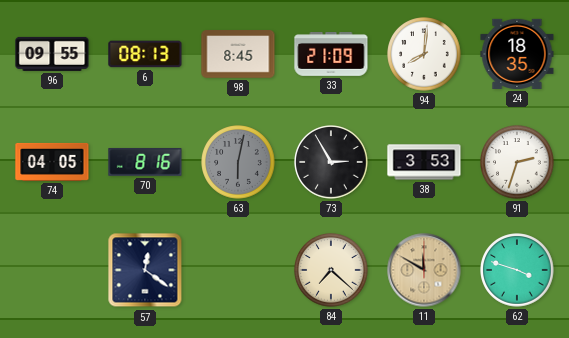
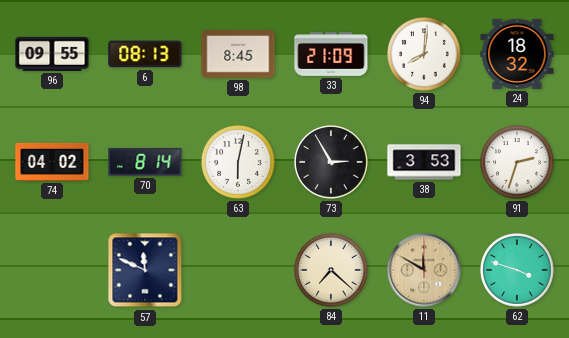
24: 18:35 -> 18:32
74: 04:05 -> 04:02
70: 8:16 -> 8:14
63 dial: grey -> white
57: 12:21 -> 11:49
